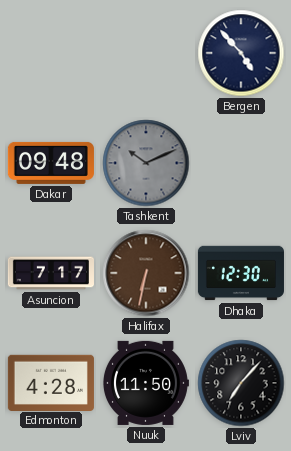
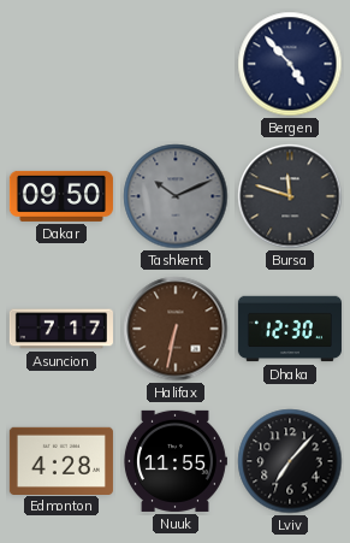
Dakar: 09:48 -> 09:50
Bursa: none -> 11:48
Nuuk: 11:50 -> 11:55
